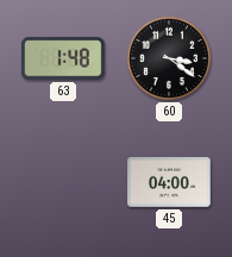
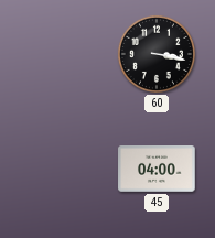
63: 1:48 -> none
60: 3:21 -> 3:17
